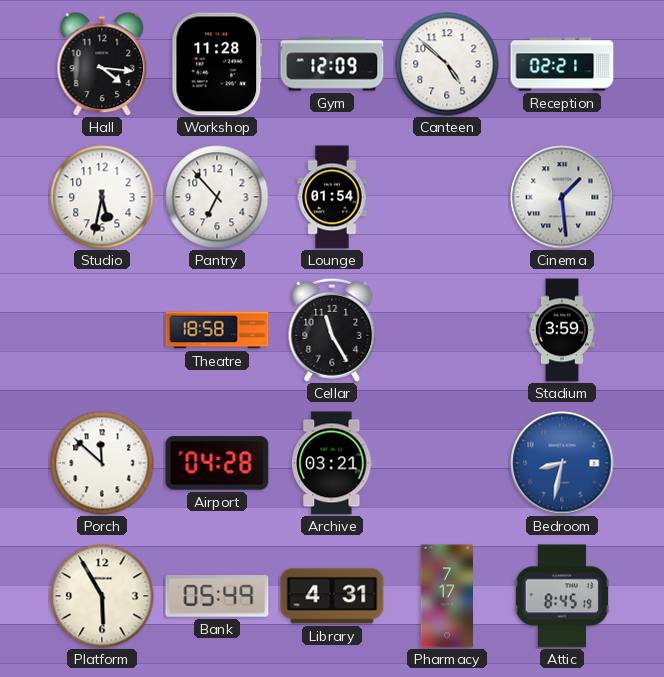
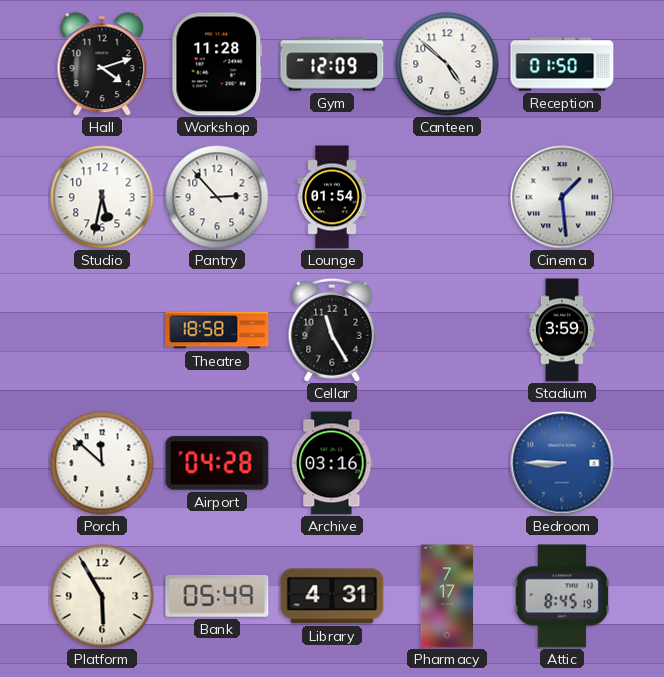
Hall: 4:16 -> 4:12
Reception: 02:21 -> 01:50
Pantry: 6:53 -> 2:53
Archive: 03:21 -> 03:16
Bedroom: 8:32 -> 8:45
